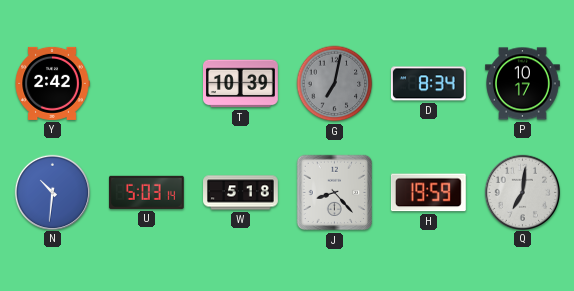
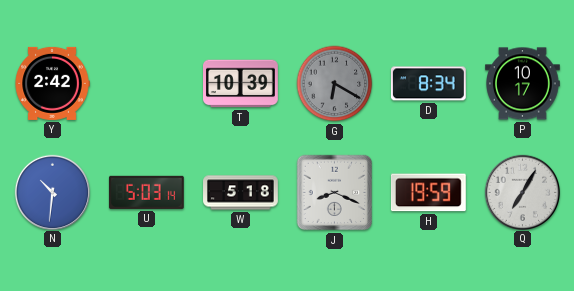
G: 7:02 -> 6:20
J: 8:23 -> 8:19
Q: 7:01 -> 7:05
